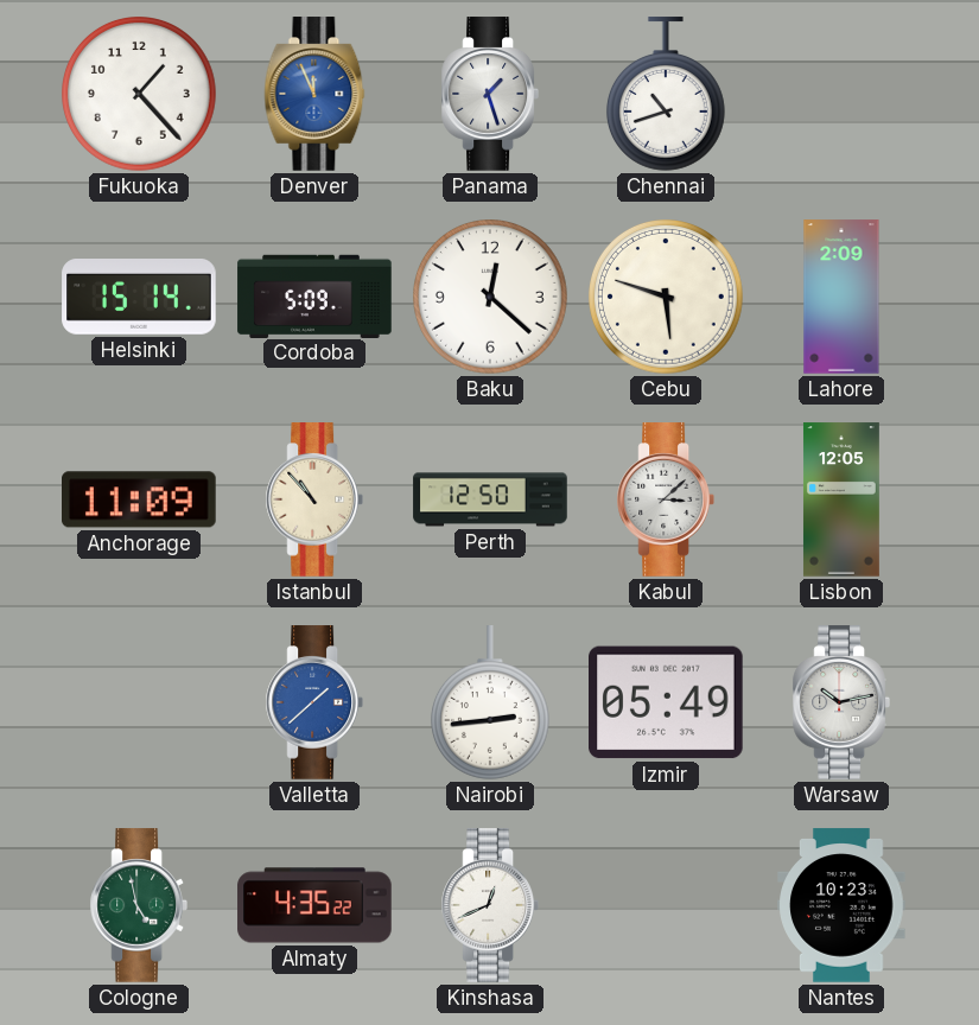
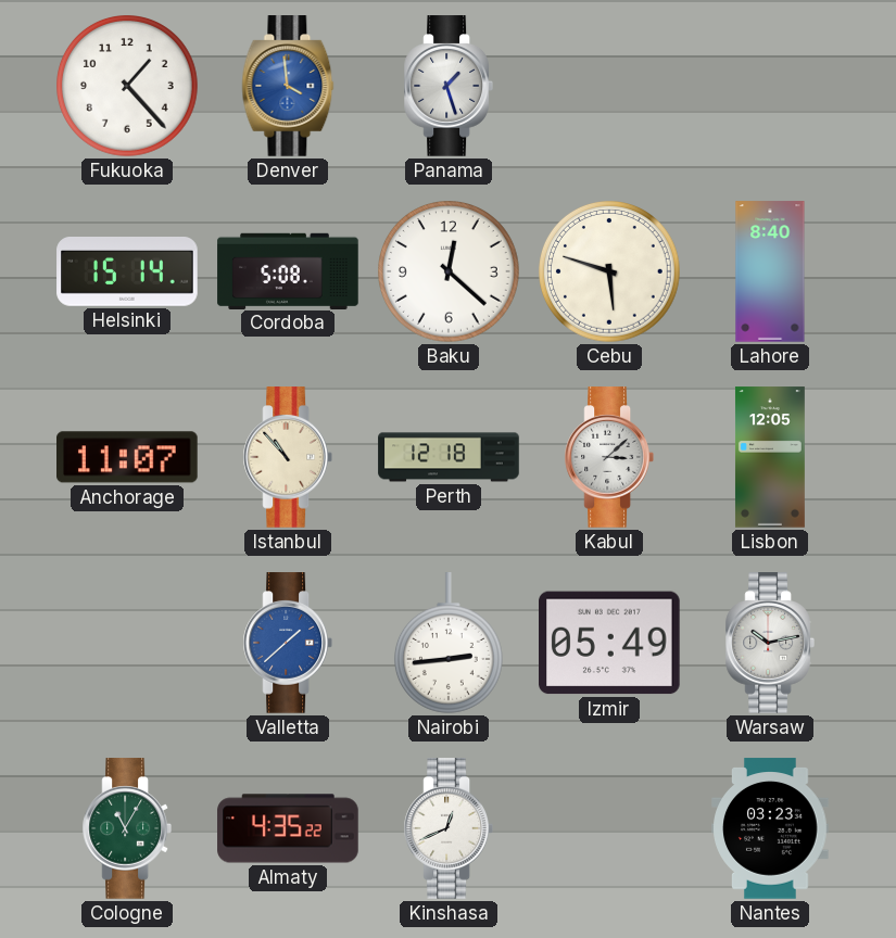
Denver: 11:56 -> 3:59
Chennai: 10:42 -> none
Cordoba: 5:09 -> 5:08
Lahore: 2:09 -> 8:40
Anchorage: 11:09 -> 11:07
Perth: 12:50 -> 12:18
Cologne: 4:58 -> 11:05
Nantes: 10:23 -> 03:23
